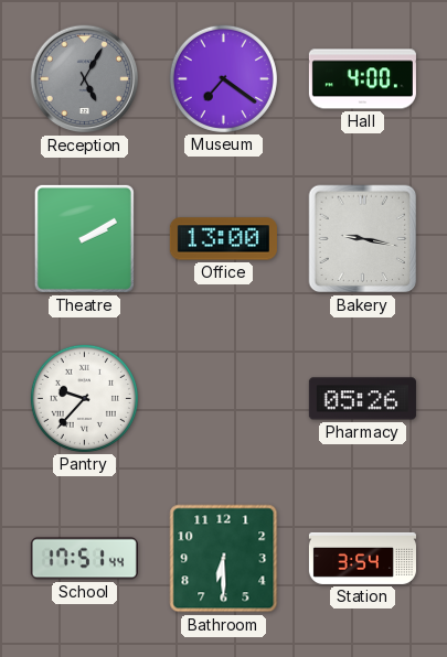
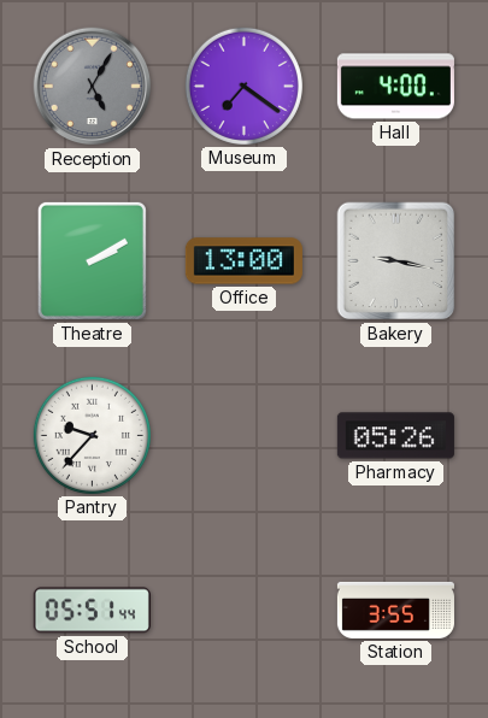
School: 17:51 -> 05:51
Bathroom: 6:30 -> none
Station: 3:54 -> 3:55
